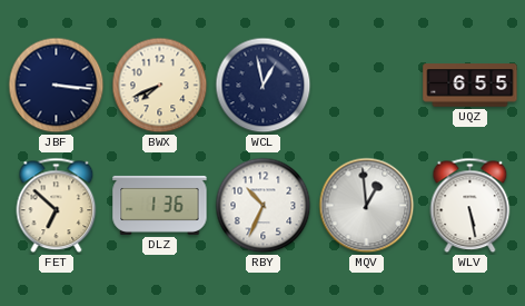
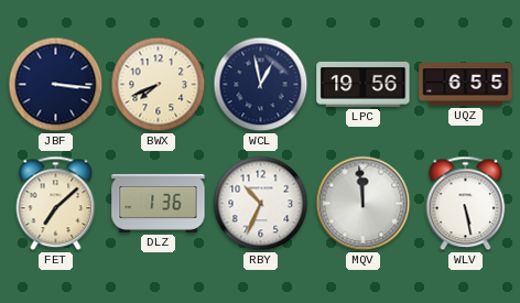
LPC: none -> 19:56
FET: 6:52 -> 7:08
MQV: 12:59 -> 11:59
